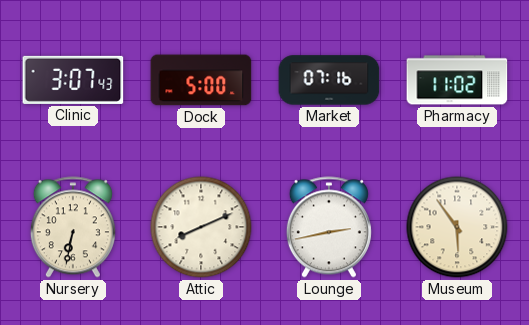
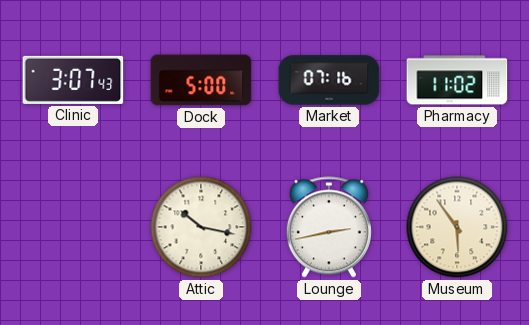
Nursery: 6:32 -> none
Attic: 8:11 -> 10:17
